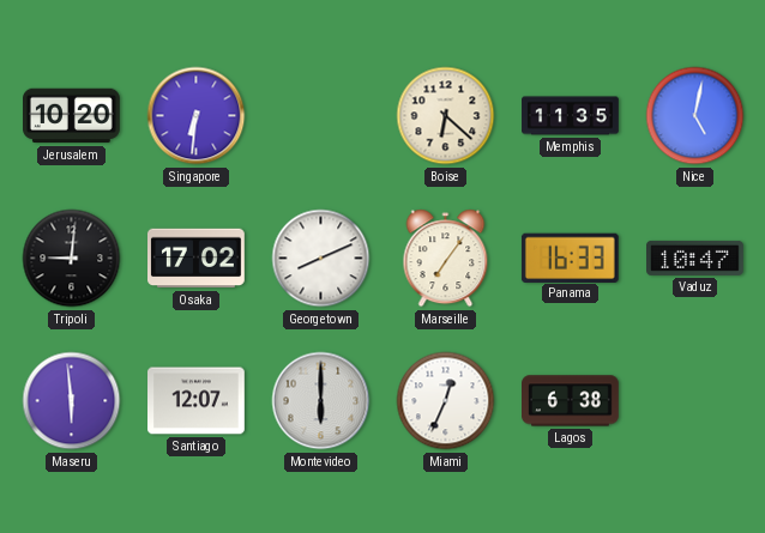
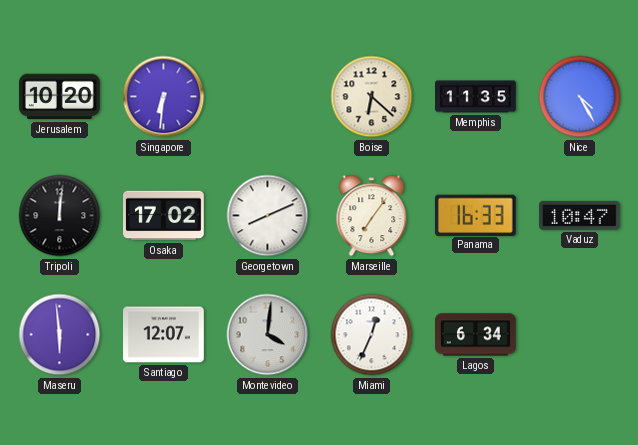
Nice: 5:02 -> 4:25
Tripoli: 9:01 -> 12:01
Montevideo: 6:00 -> 4:01
Lagos: 6:38 -> 6:34
